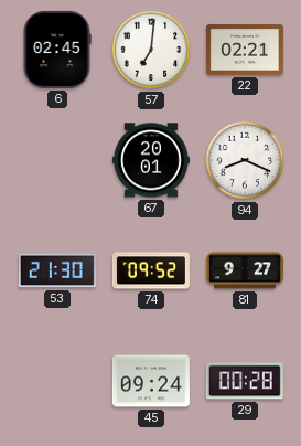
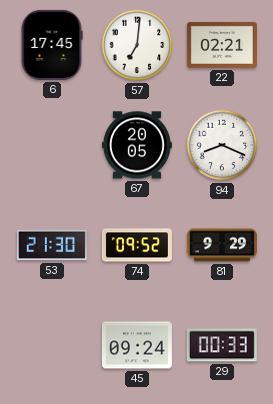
6: 02:45 -> 17:45
67: 20:01 -> 20:05
81: 9:27 -> 9:29
29: 00:28 -> 00:33
